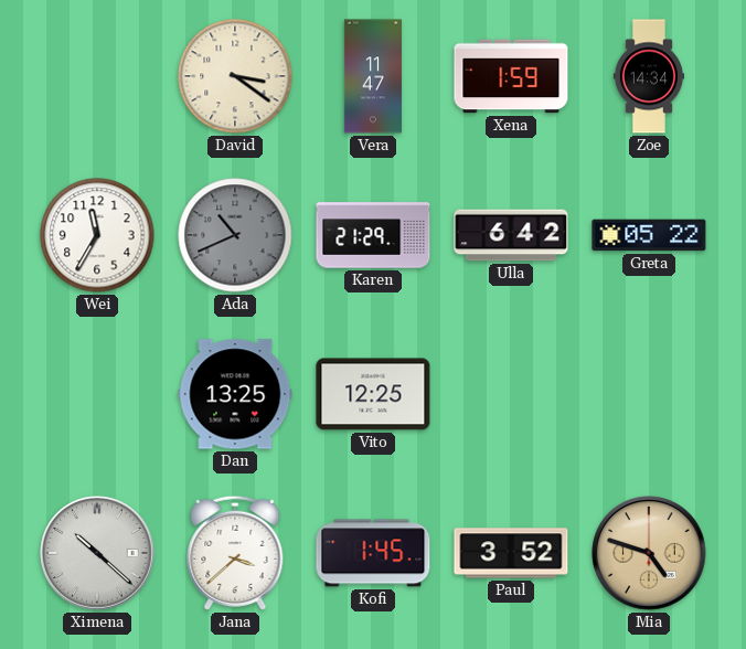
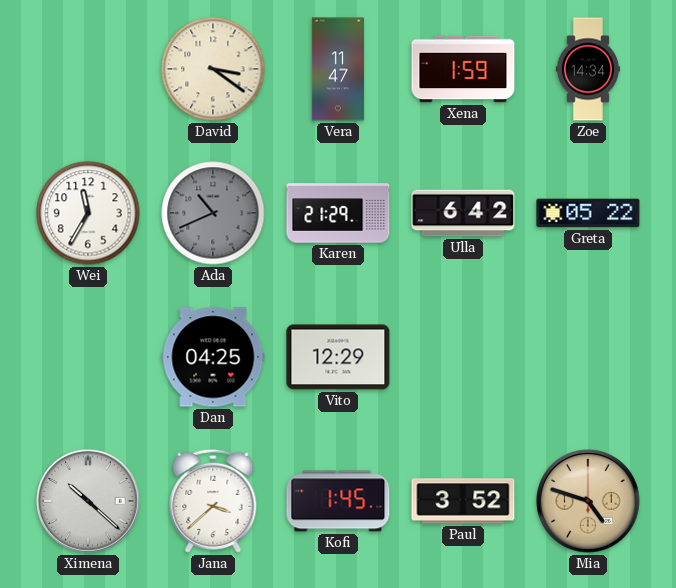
Dan: 13:25 -> 04:25
Vito: 12:25 -> 12:29
